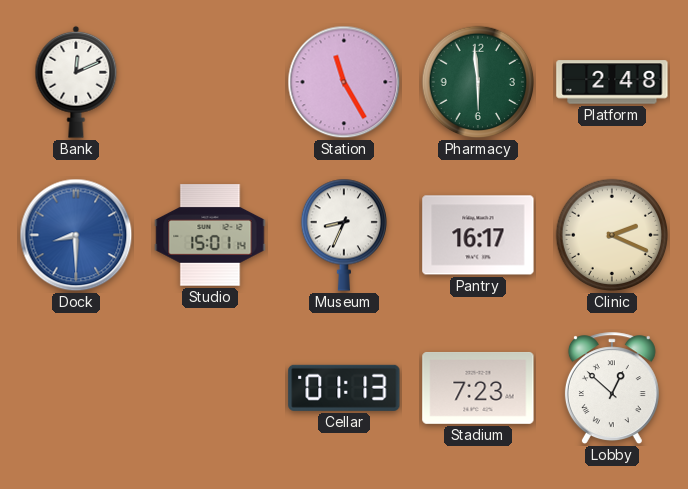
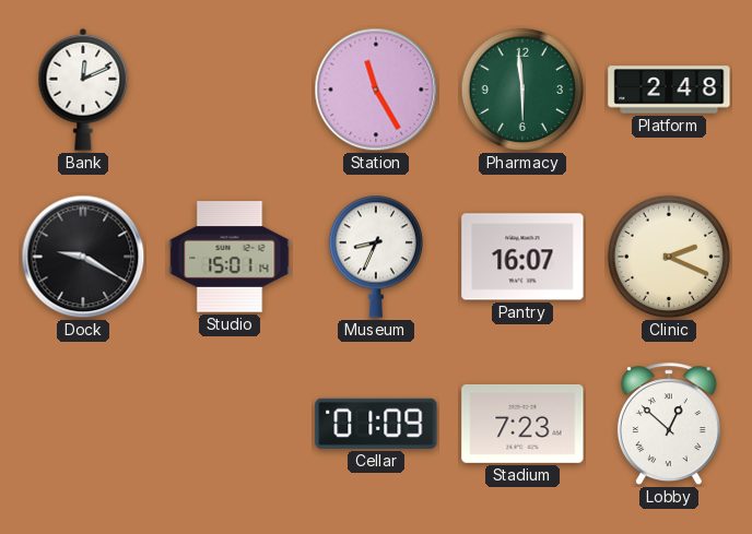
Dock: 8:30 -> 9:20
Dock dial: blue -> black
Pantry: 16:17 -> 16:07
Cellar: 01:13 -> 01:09
